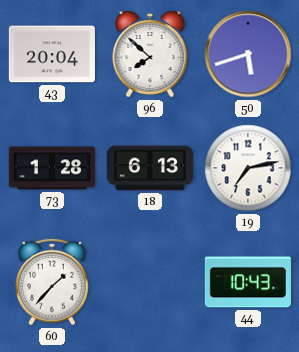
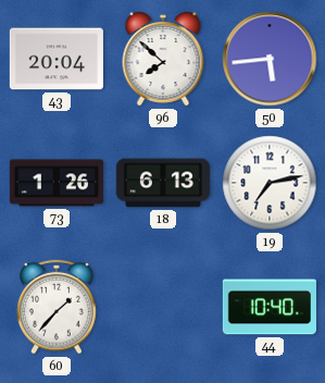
50: 5:42 -> 5:44
73: 1:28 -> 1:26
44: 10:43 -> 10:40
